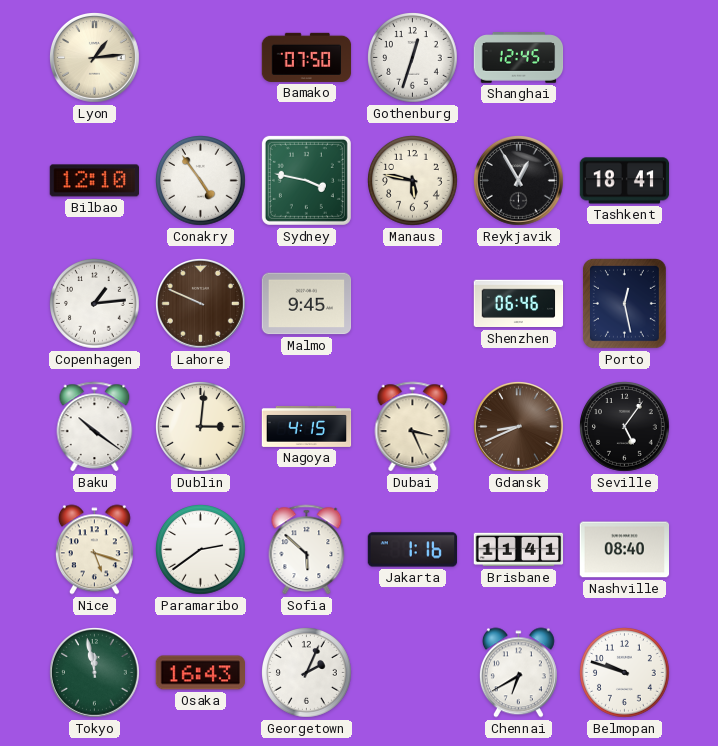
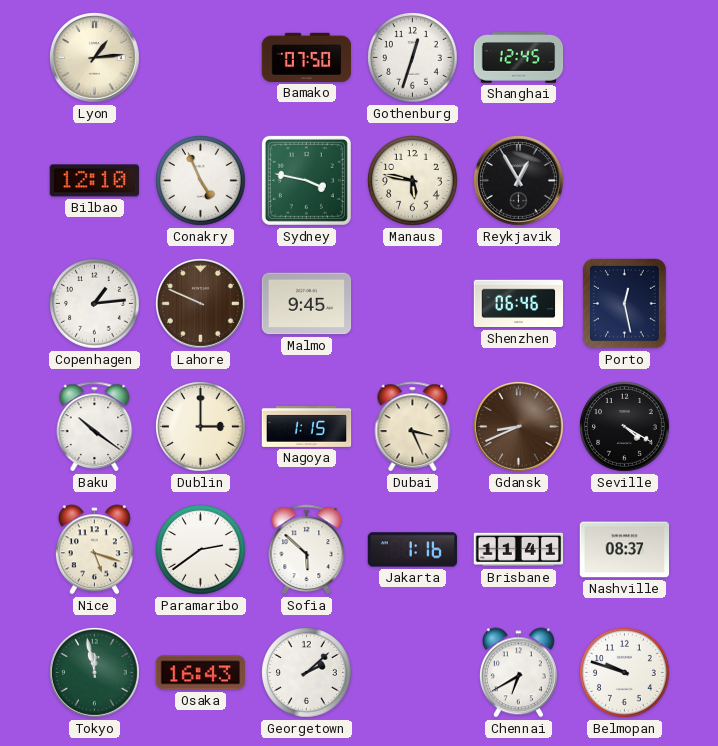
Conakry: 4:54 -> 4:56
Tashkent: 18:41 -> none
Dublin: 3:01 -> 3:00
Nagoya: 4:15 -> 1:15
Seville: 5:06 -> 4:20
Nashville: 08:40 -> 08:37
Georgetown: 2:04 -> 2:08
